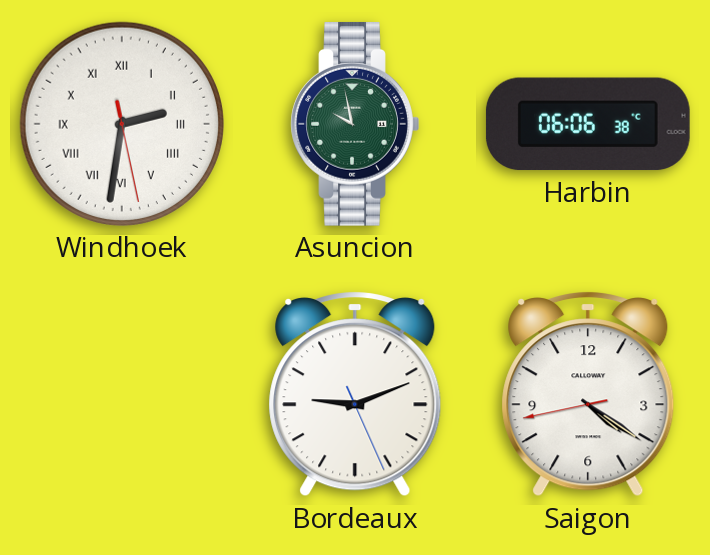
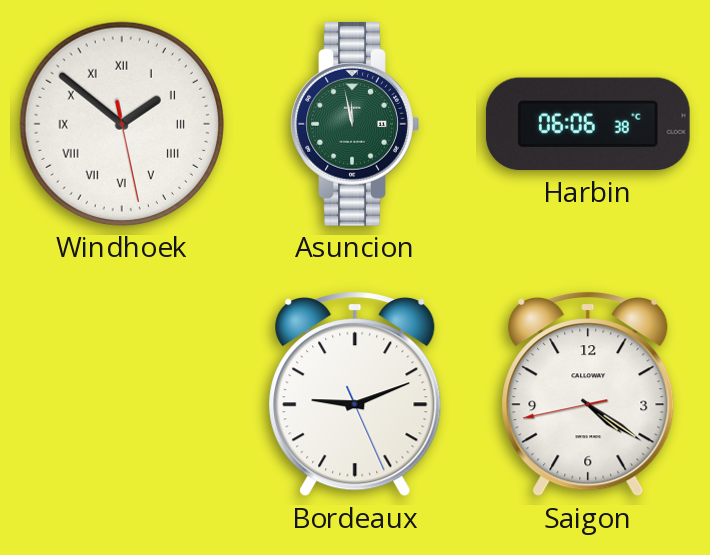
Windhoek: 2:31 -> 1:51
Asuncion: 9:58 -> 11:58
